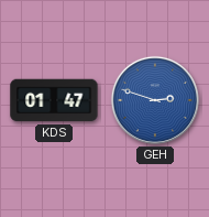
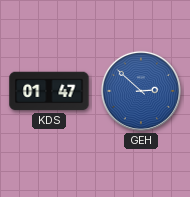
GEH: 2:48 -> 2:52
